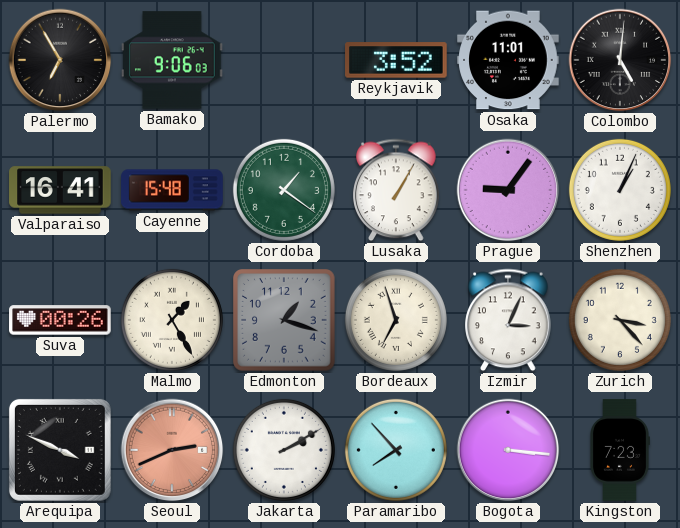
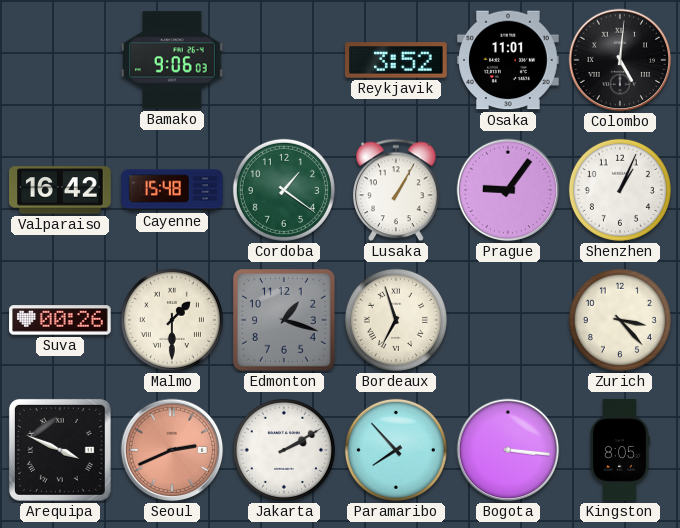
Palermo: 6:55 -> none
Valparaiso: 16:41 -> 16:42
Malmo: 1:25 -> 1:30
Izmir: 3:04 -> none
Kingston: 7:23 -> 8:05
